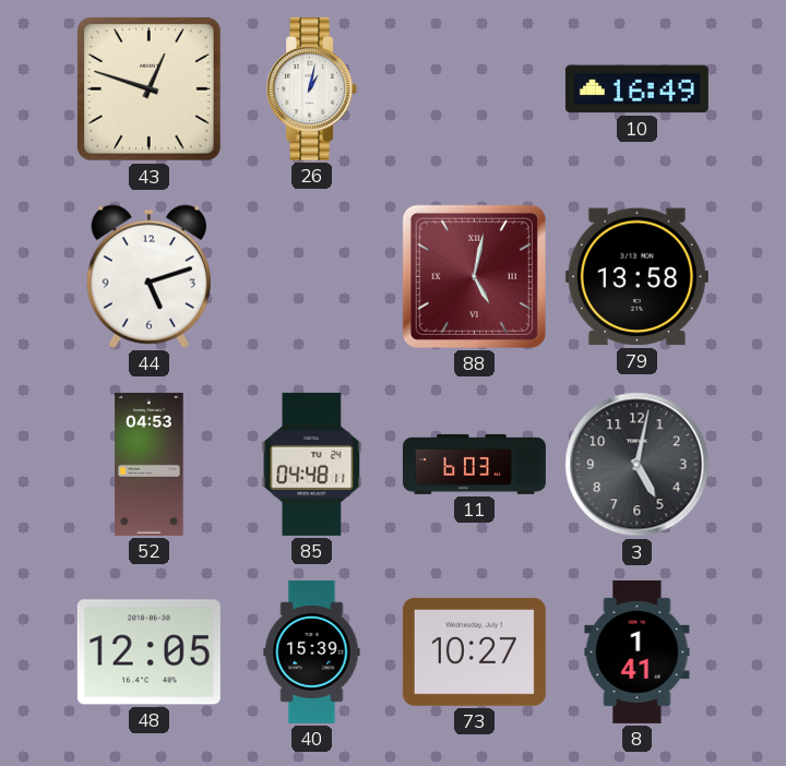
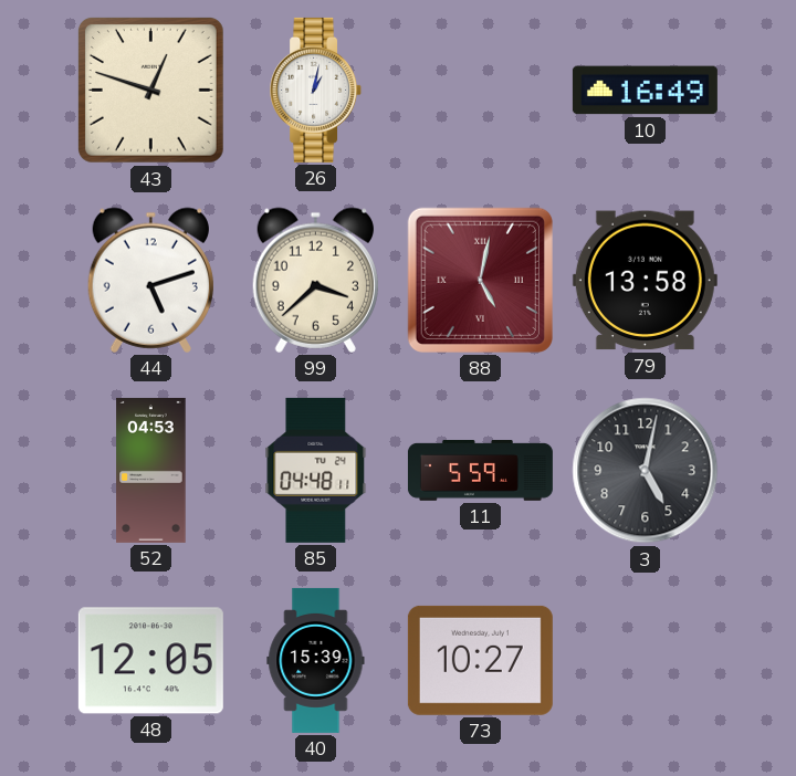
99: none -> 3:38
11: 6:03 -> 5:59
8: 1:41 -> none
